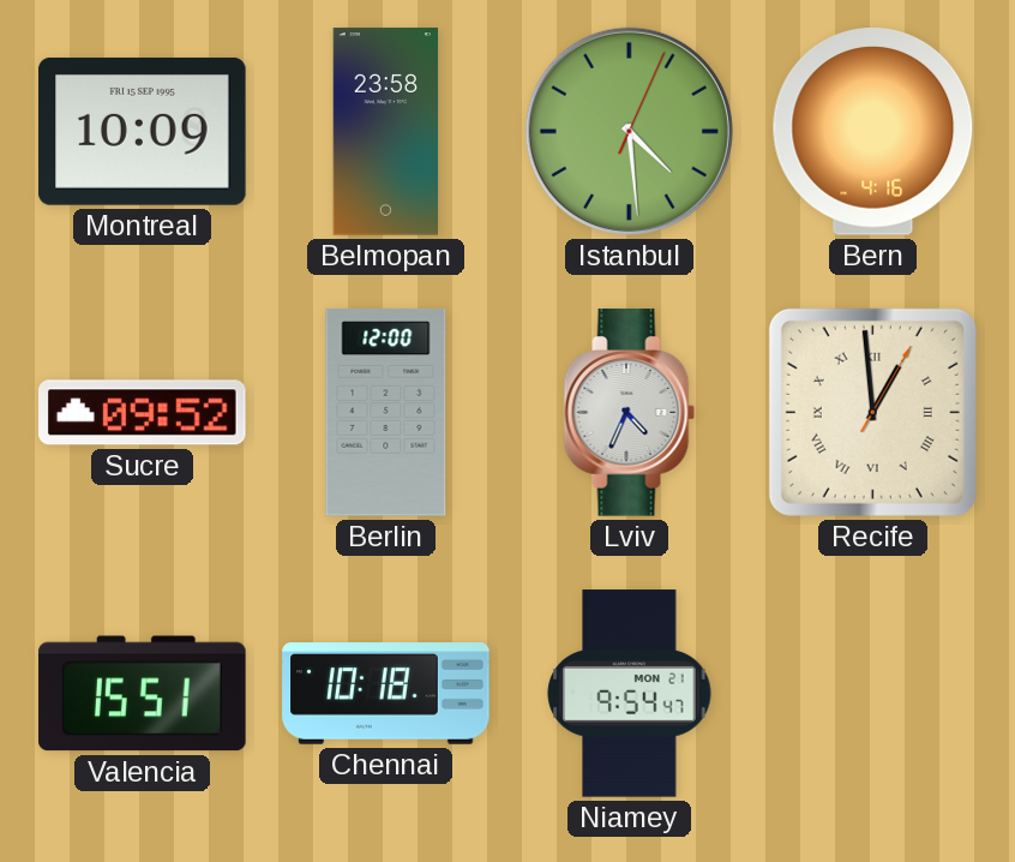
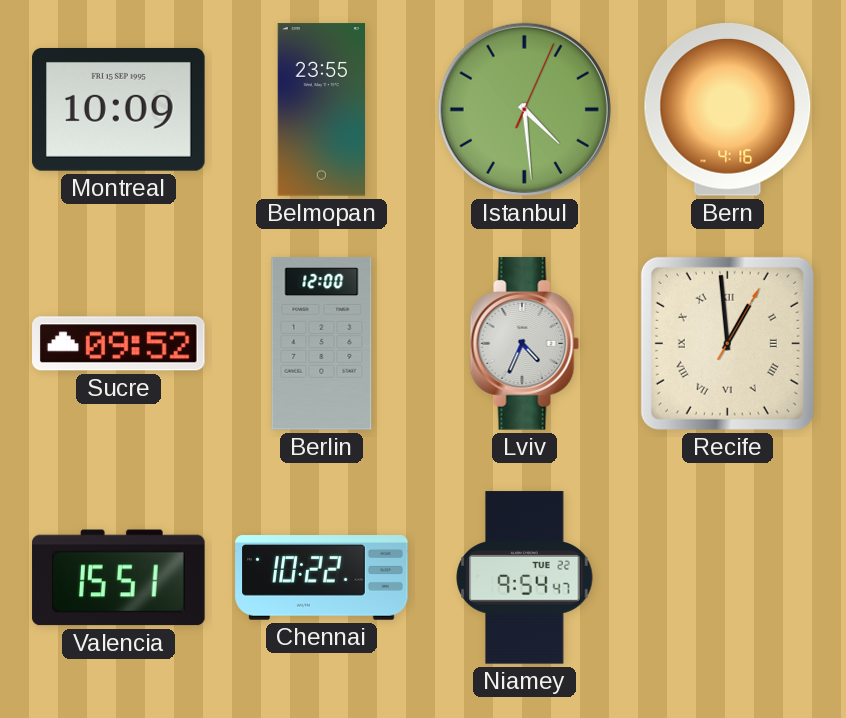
Belmopan: 23:58 -> 23:55
Chennai: 10:18 -> 10:22
Niamey date: MON 21 -> TUE 22
